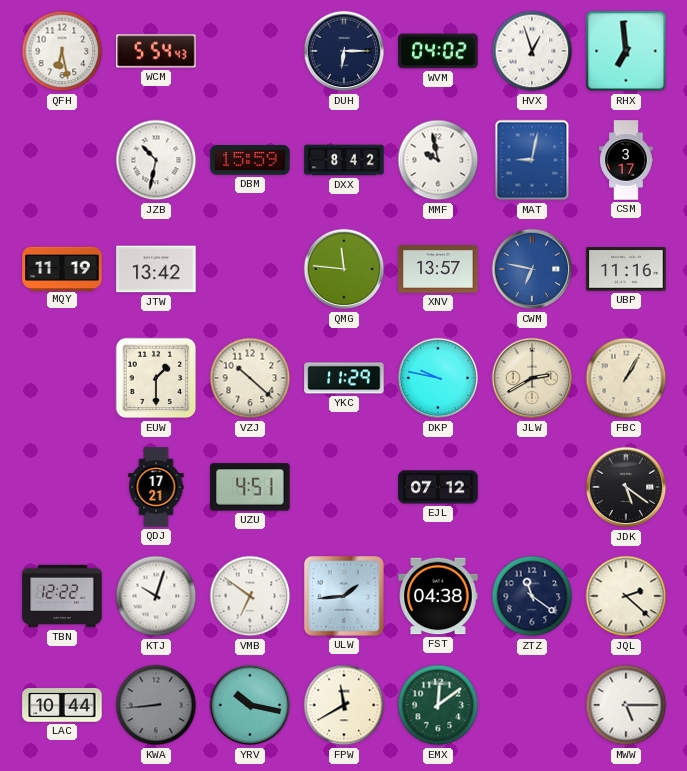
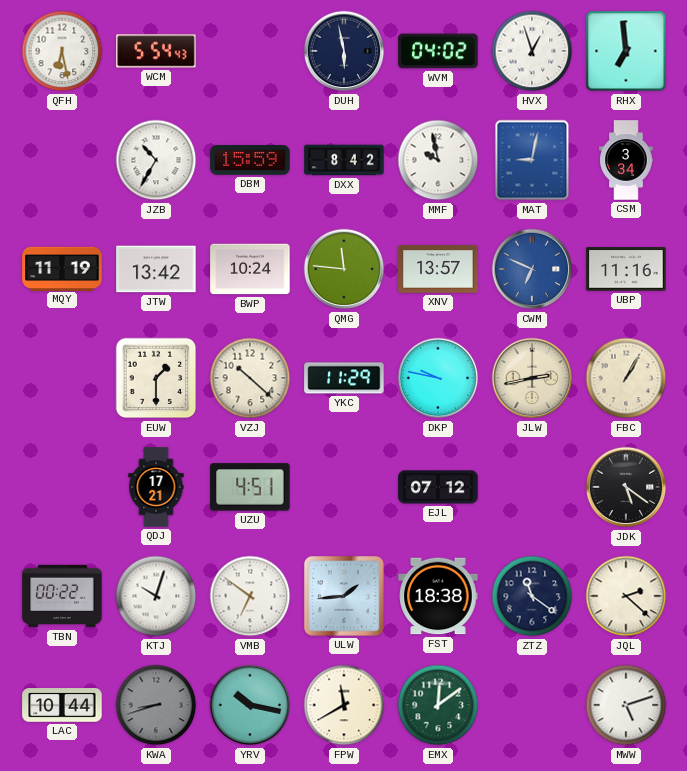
DUH: 6:15 -> 5:58
JZB: 10:32 -> 10:35
CSM: 3:17 -> 3:34
BWP: none -> 10:24
CWM: 6:47 -> 6:49
JLW: 2:40 -> 2:43
TBN: 12:22 -> 00:22
FST: 04:38 -> 18:38
KWA: 8:44 -> 8:42
MWW: 5:15 -> 5:12
